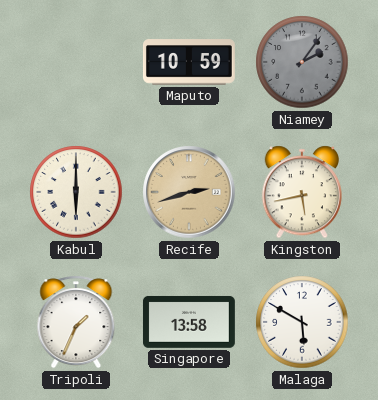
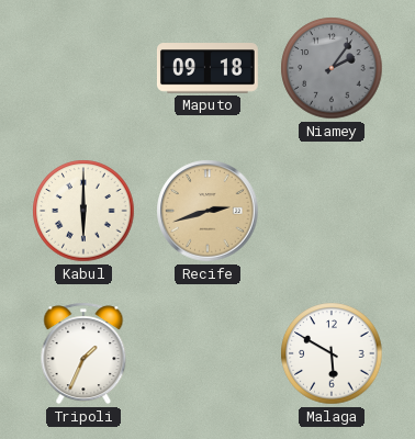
Maputo: 10:59 -> 09:18
Kingston: 5:43 -> none
Singapore: 13:58 -> none
